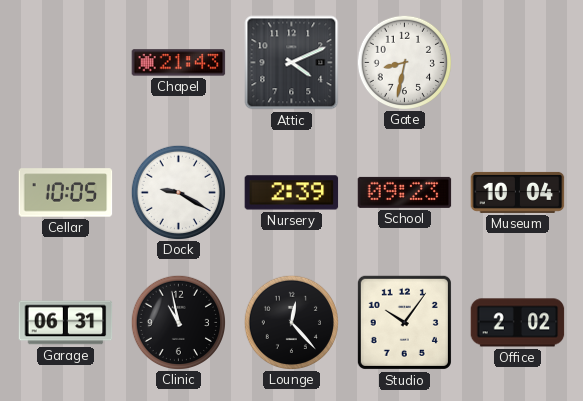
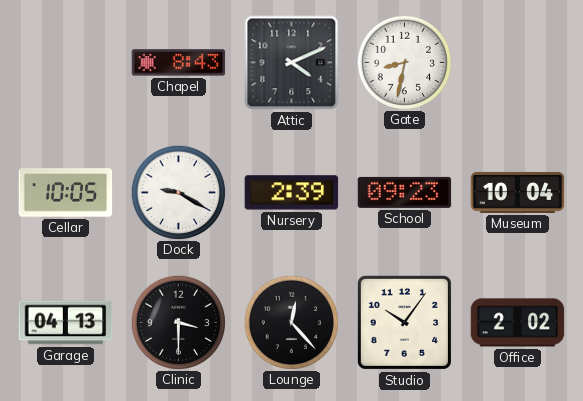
Chapel: 21:43 -> 8:43
Garage: 06:31 -> 04:13
Clinic: 10:58 -> 3:30
